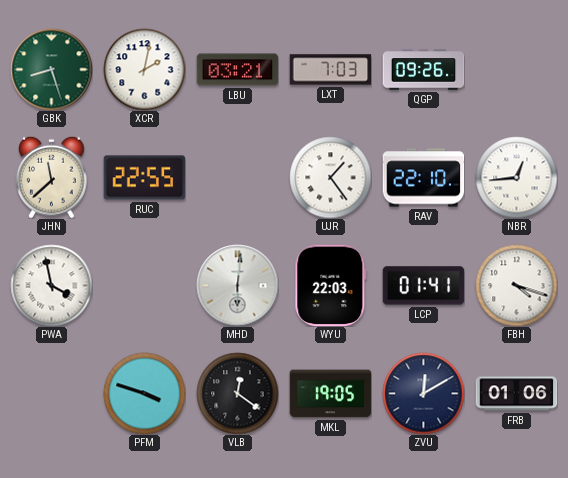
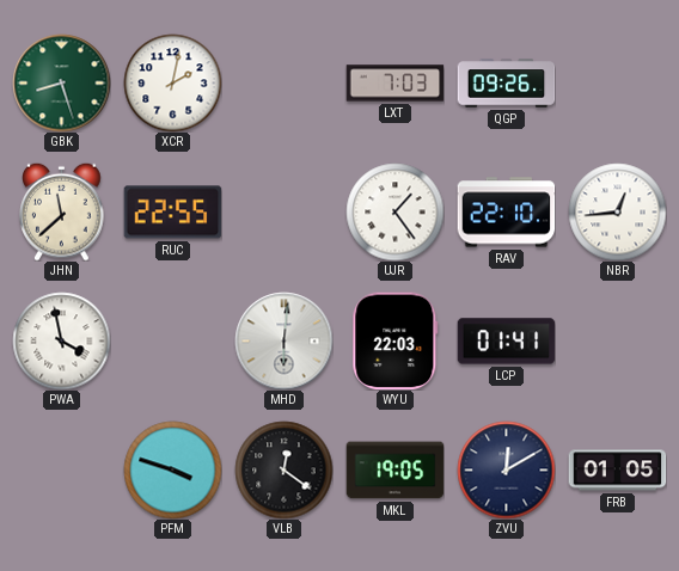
LBU: 03:21 -> none
FBH: 4:18 -> none
FRB: 01:06 -> 01:05
